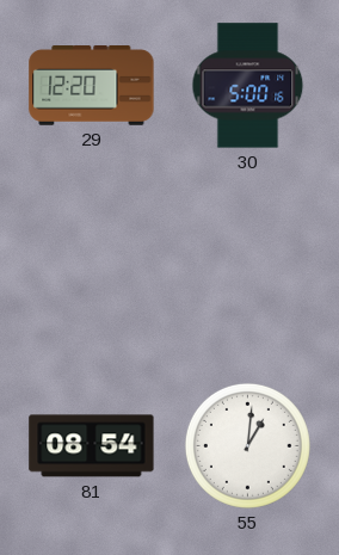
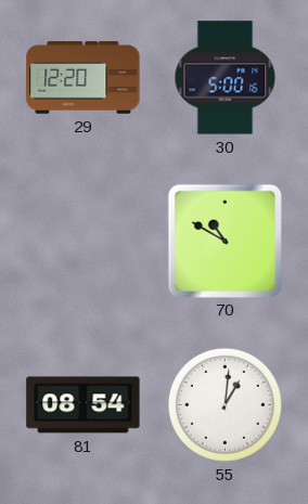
70: none -> 10:50
